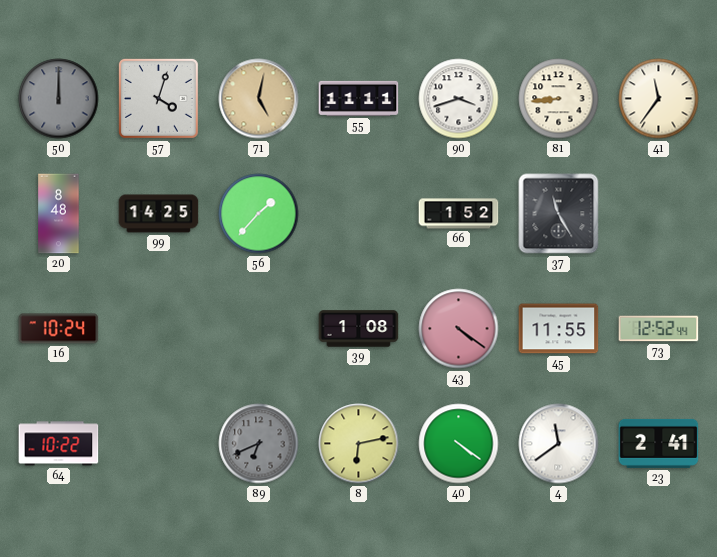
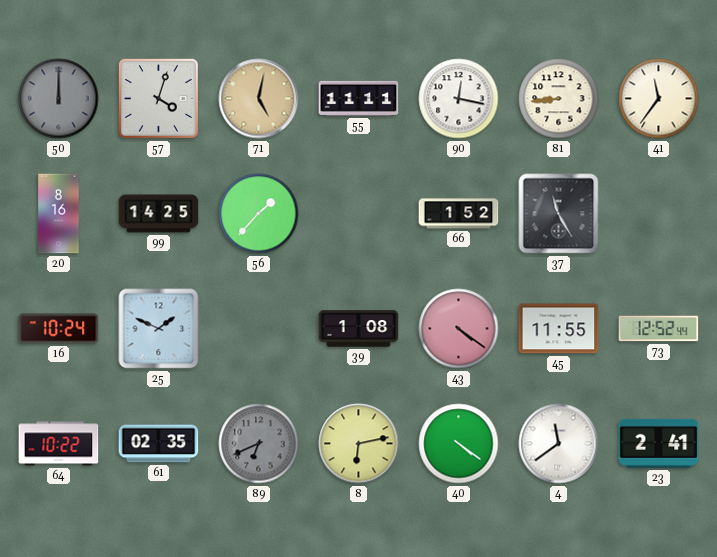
90: 3:42 -> 12:17
20: 8:48 -> 8:16
25: none -> 1:49
61: none -> 02:35
